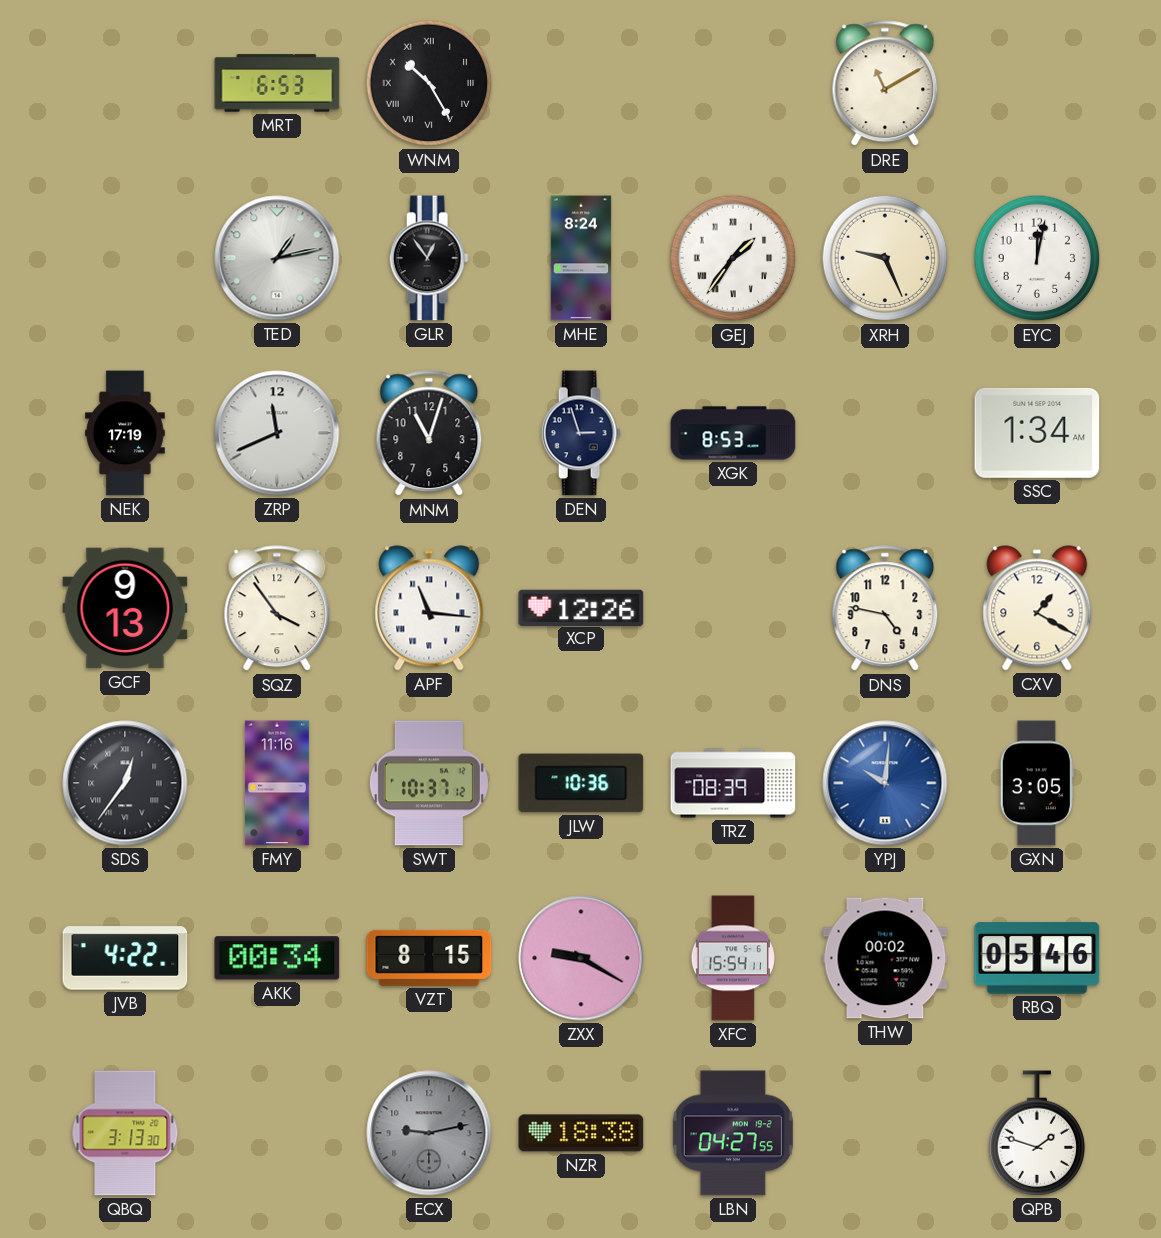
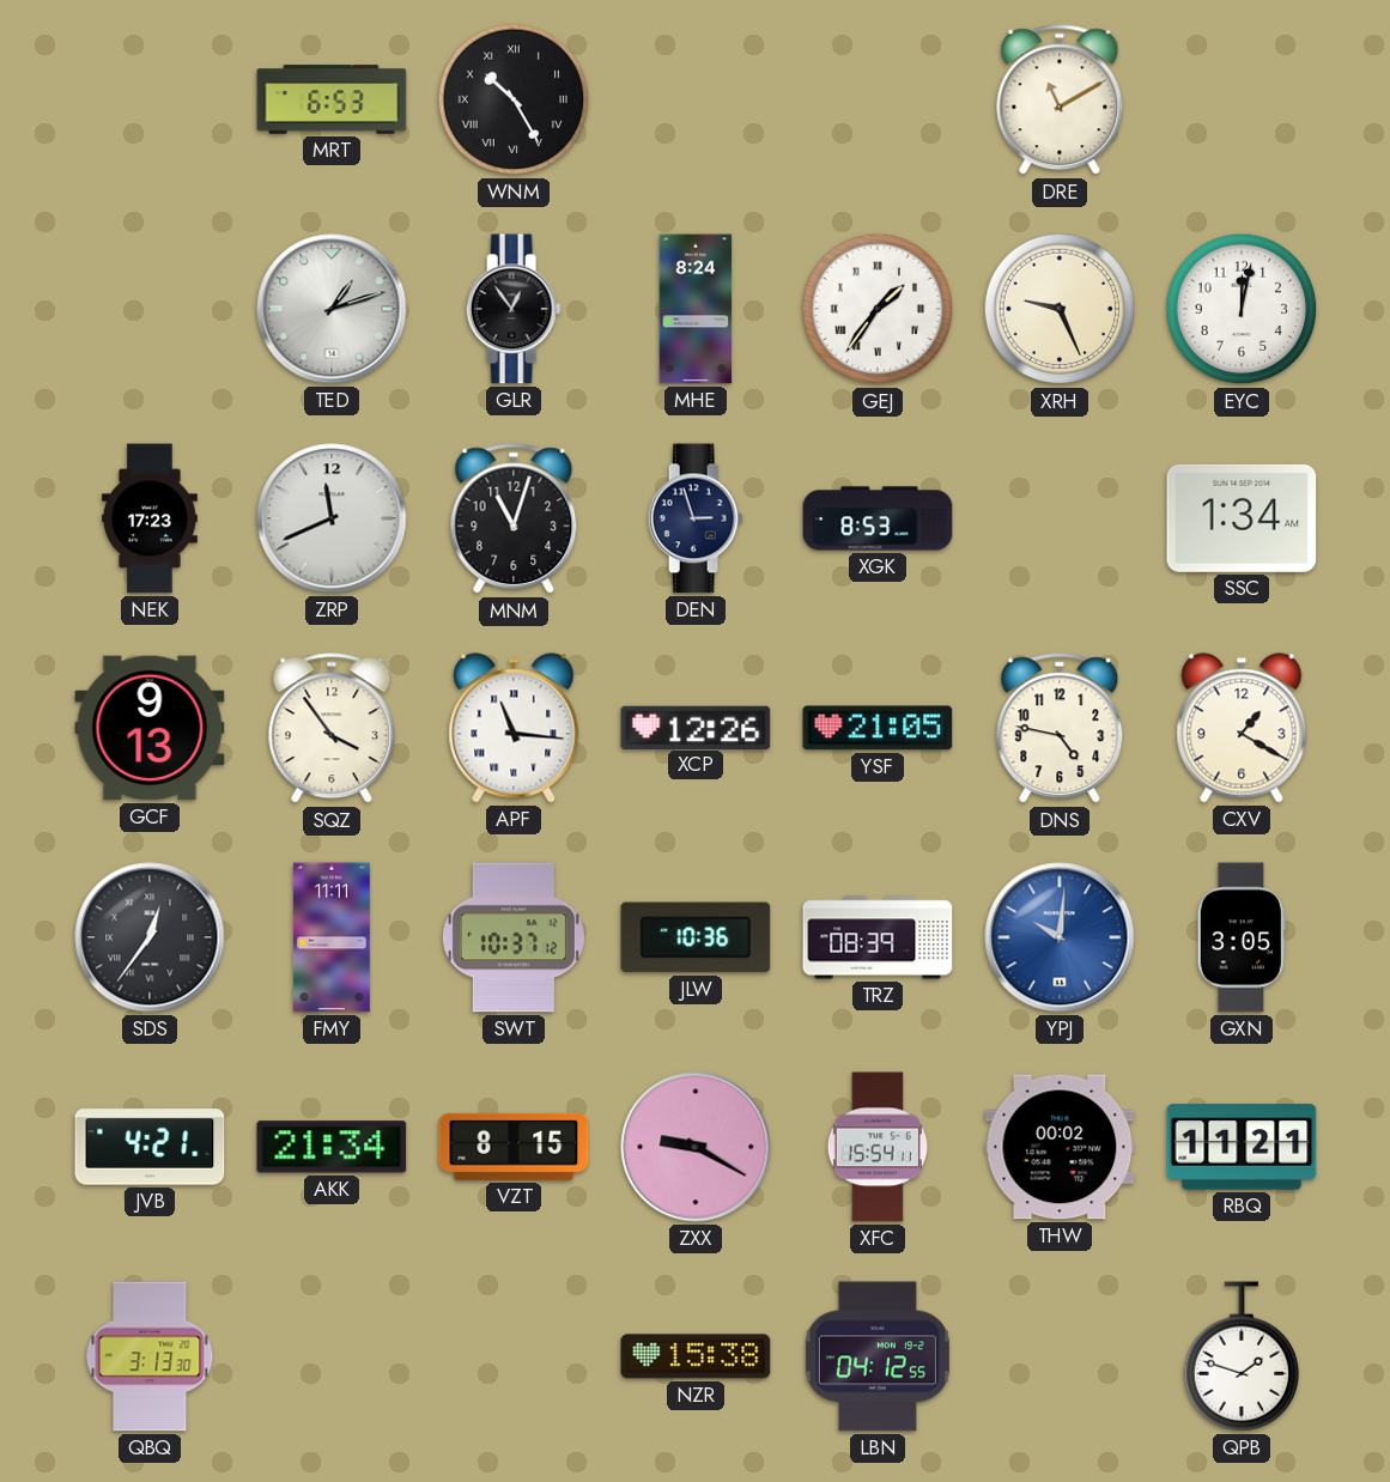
TED: 1:13 -> 1:12
NEK: 17:19 -> 17:23
YSF: none -> 21:05
FMY: 11:16 -> 11:11
JVB: 4:22 -> 4:21
AKK: 00:34 -> 21:34
RBQ: 05:46 -> 11:21
ECX: 9:13 -> none
NZR: 18:38 -> 15:38
LBN: 04:27 -> 04:12
